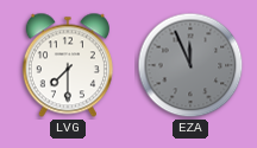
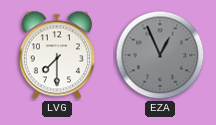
EZA: 11:56 -> 12:56
